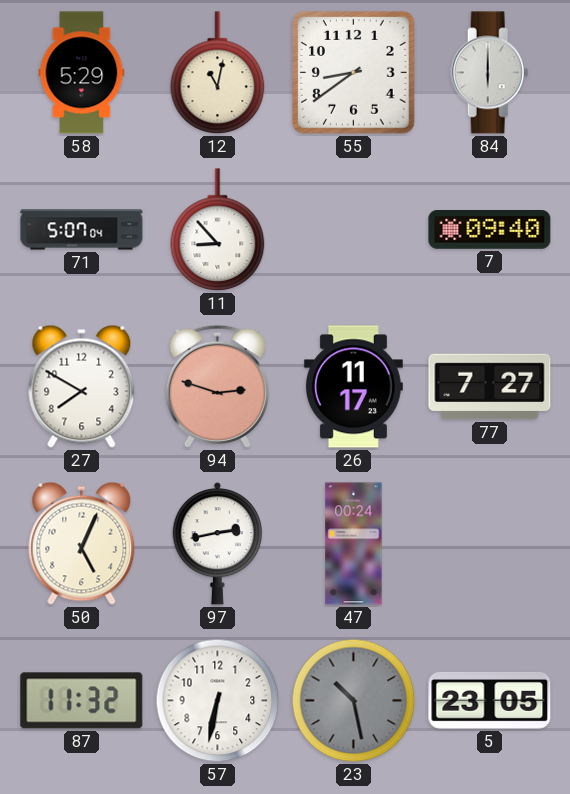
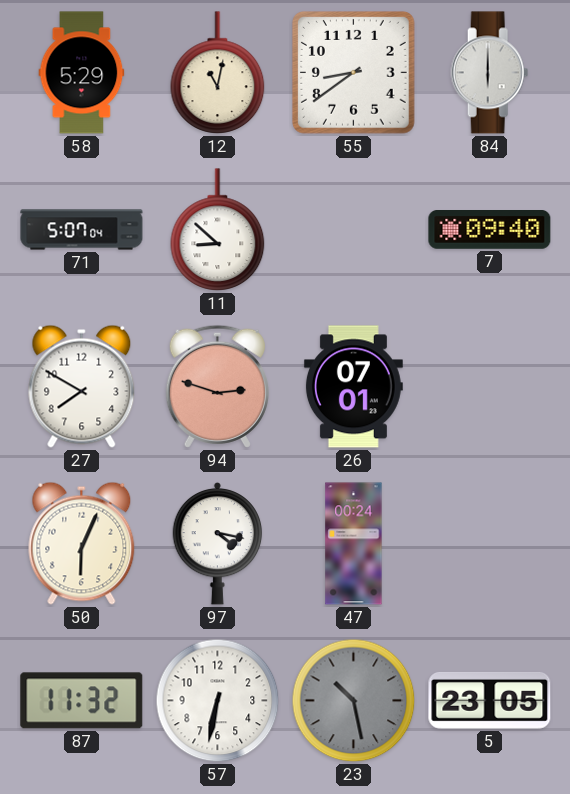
11: 8:53 -> 8:52
26: 11:17 -> 07:01
77: 7:27 -> none
50: 5:04 -> 6:04
97: 2:43 -> 4:17
